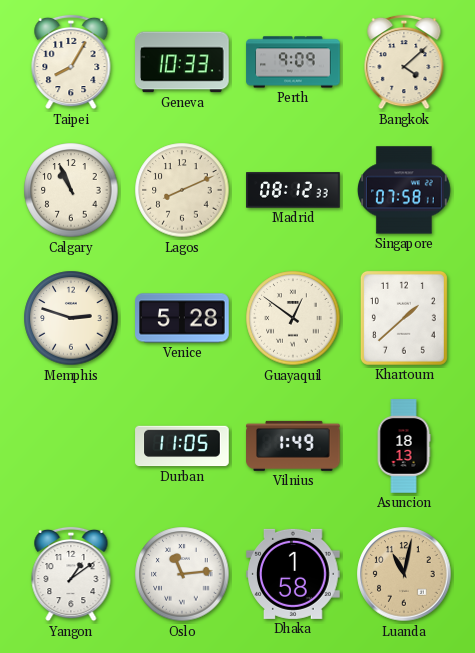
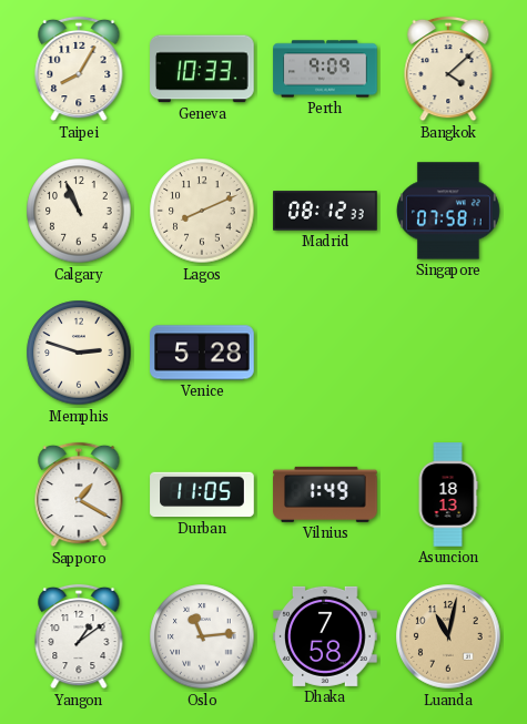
Guayaquil: 12:51 -> none
Khartoum: 1:38 -> none
Sapporo: none -> 1:20
Dhaka: 1:58 -> 7:58
